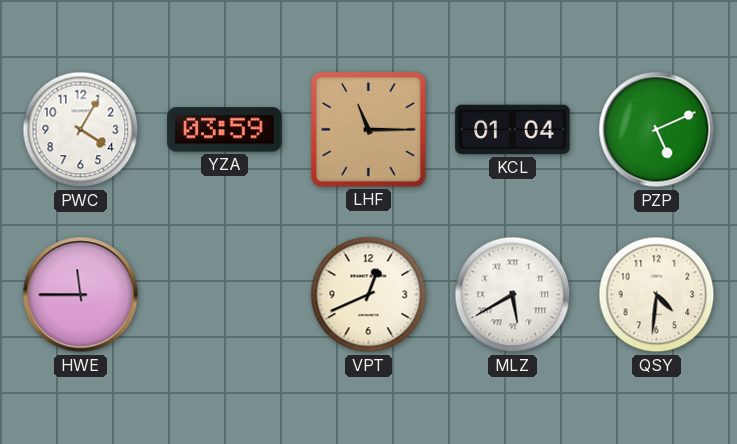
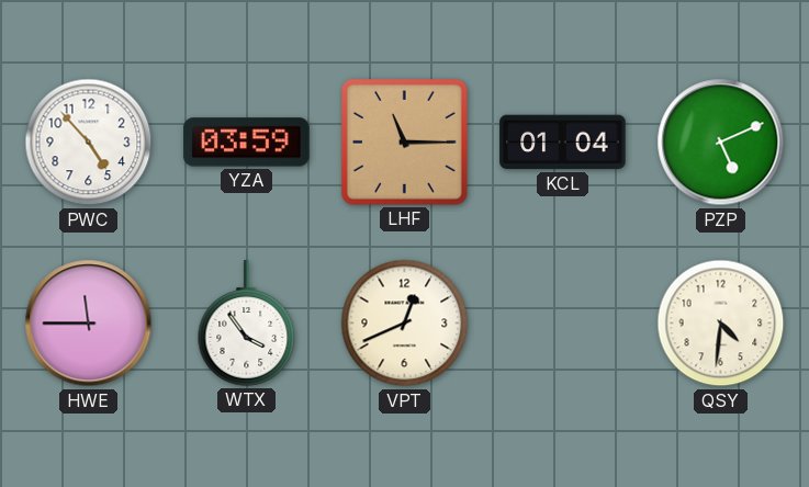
PWC: 4:05 -> 4:53
WTX: none -> 3:54
MLZ: 5:40 -> none
